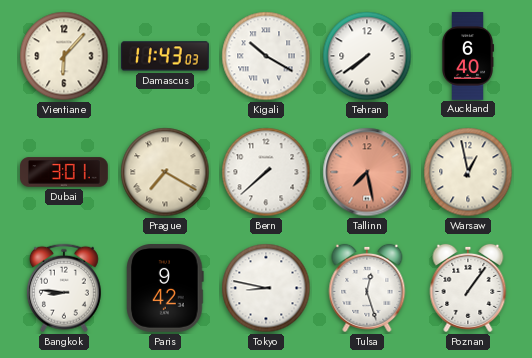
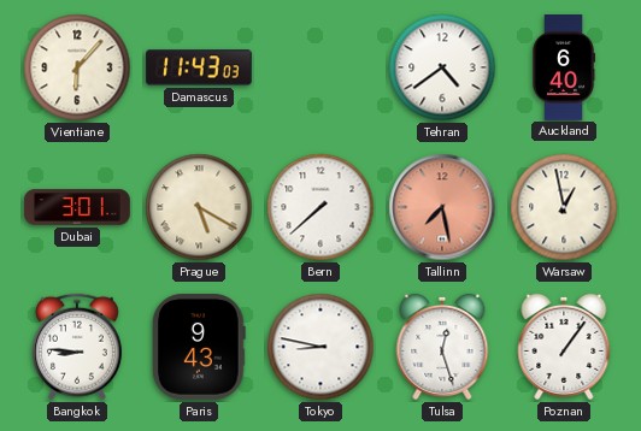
Kigali: 10:20 -> none
Tehran: 7:39 -> 4:39
Prague: 7:20 -> 5:20
Paris: 9:42 -> 9:43
